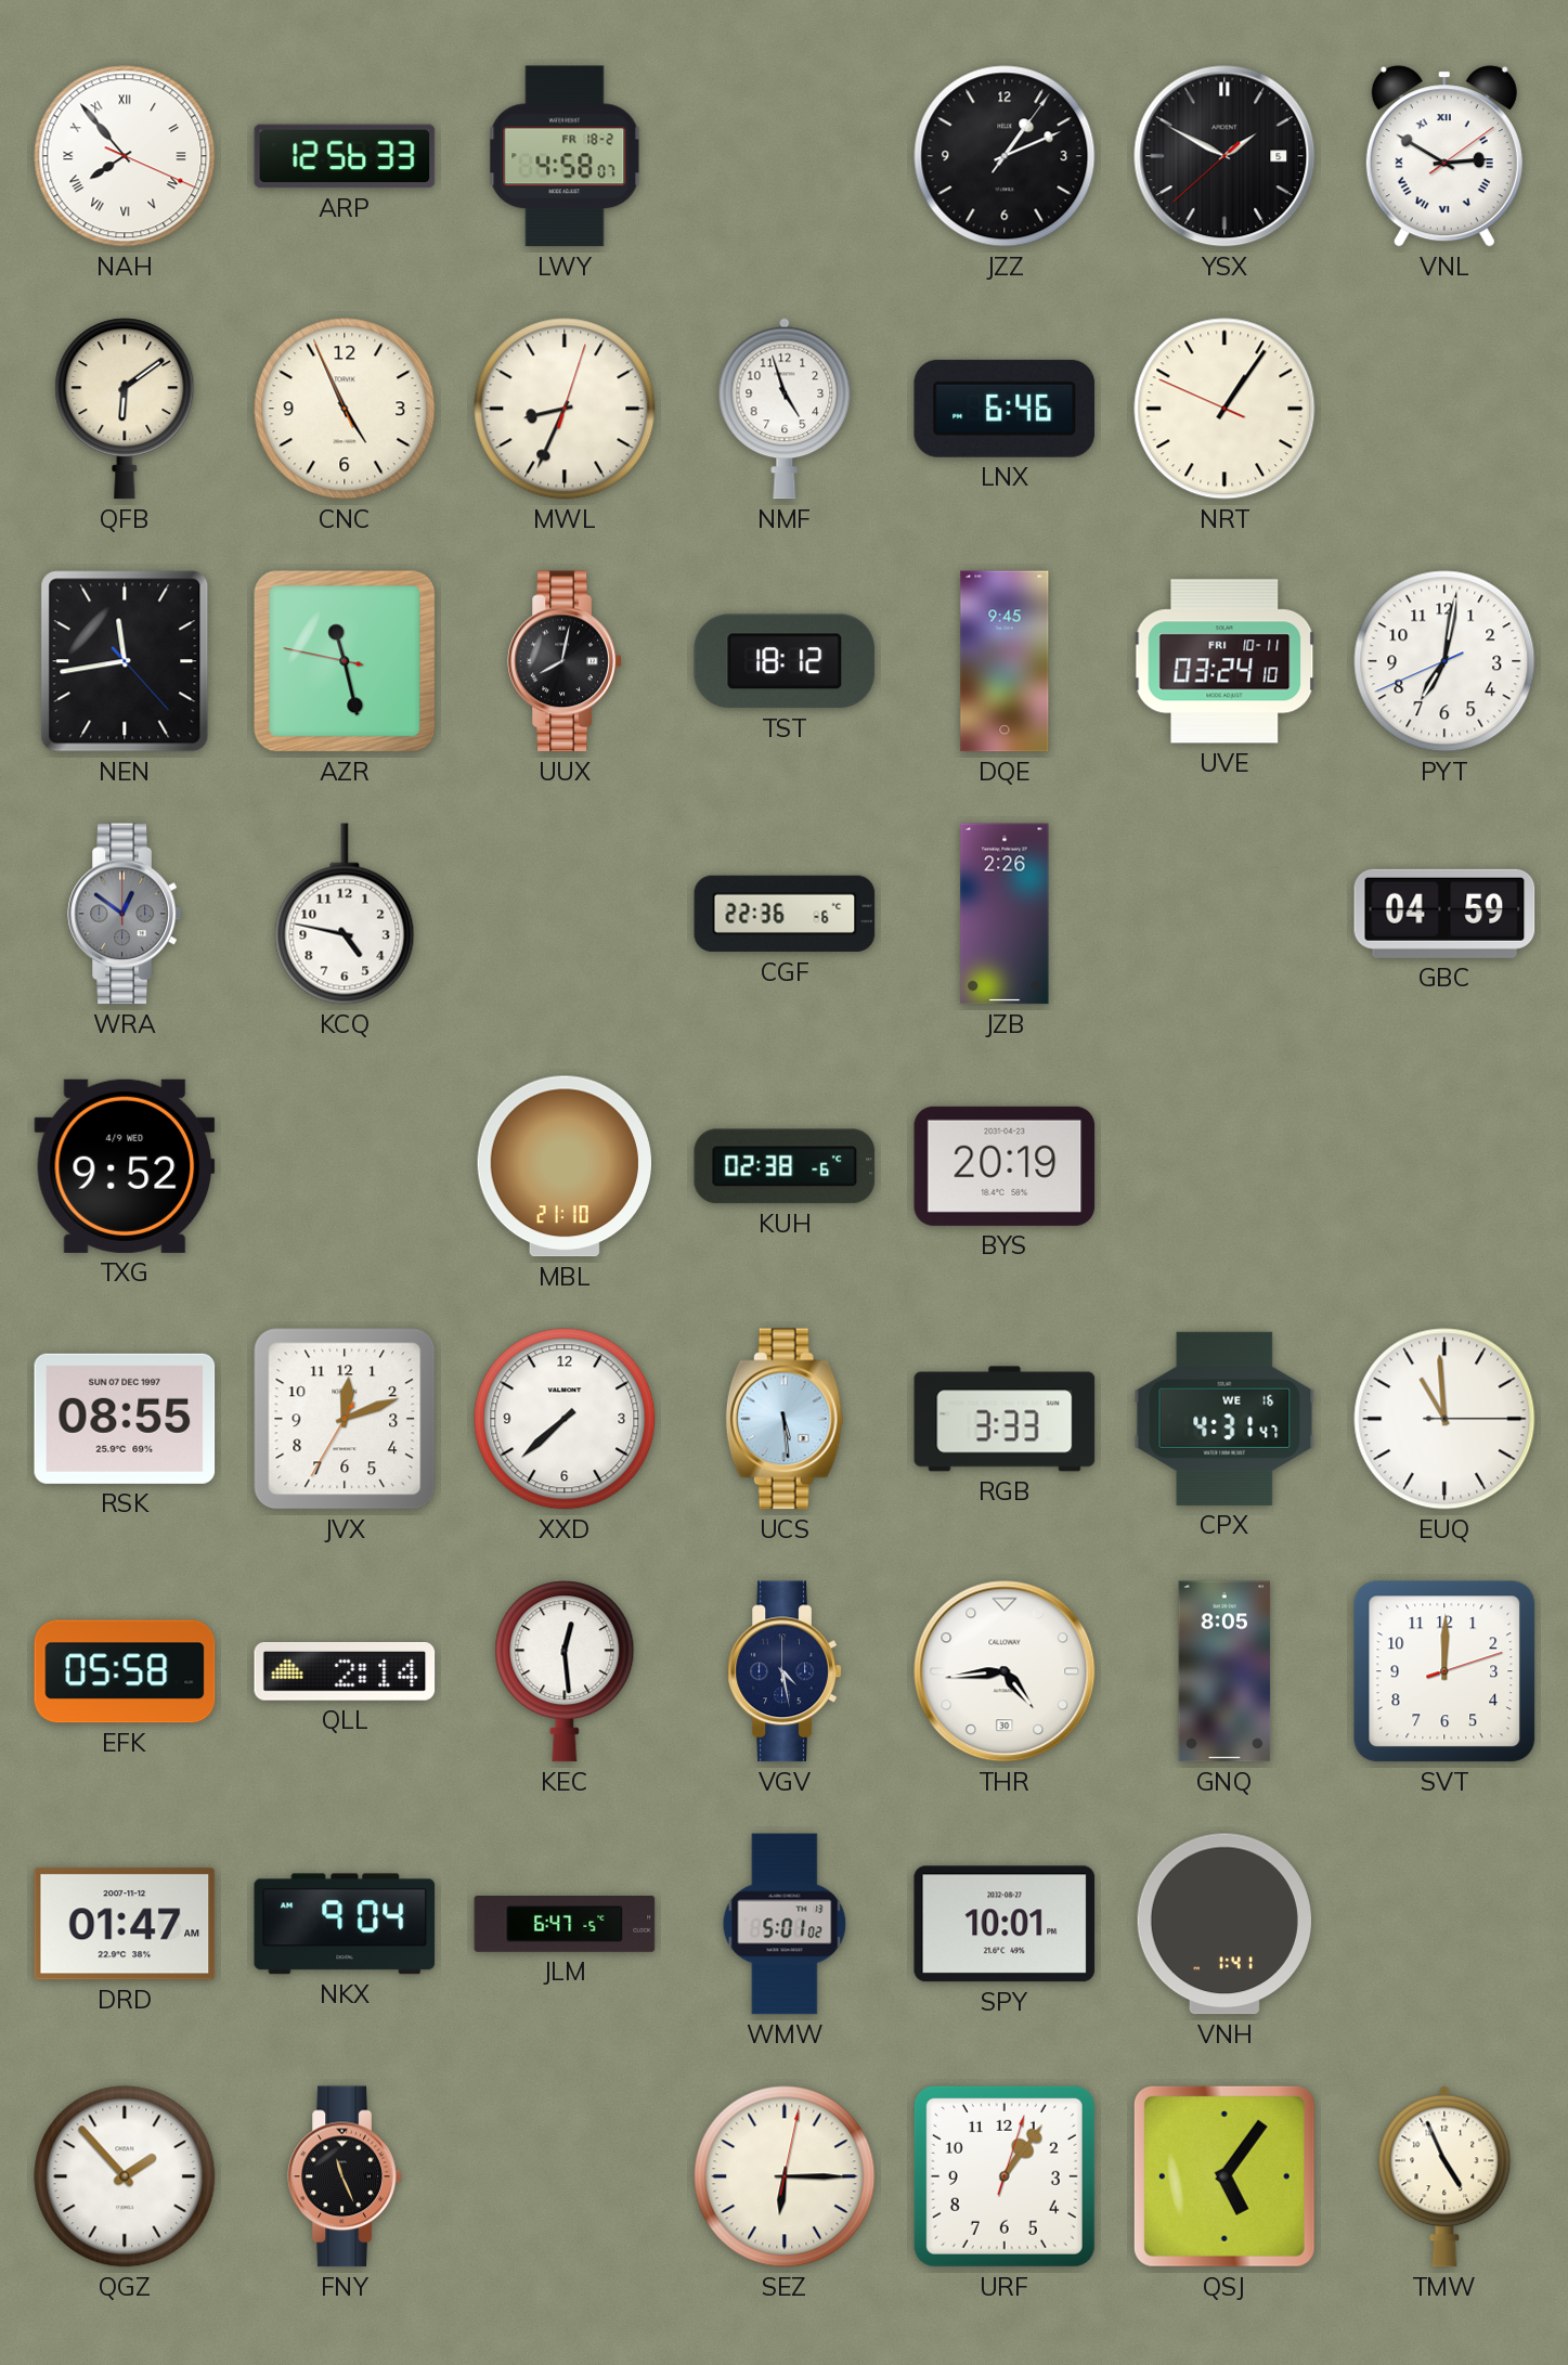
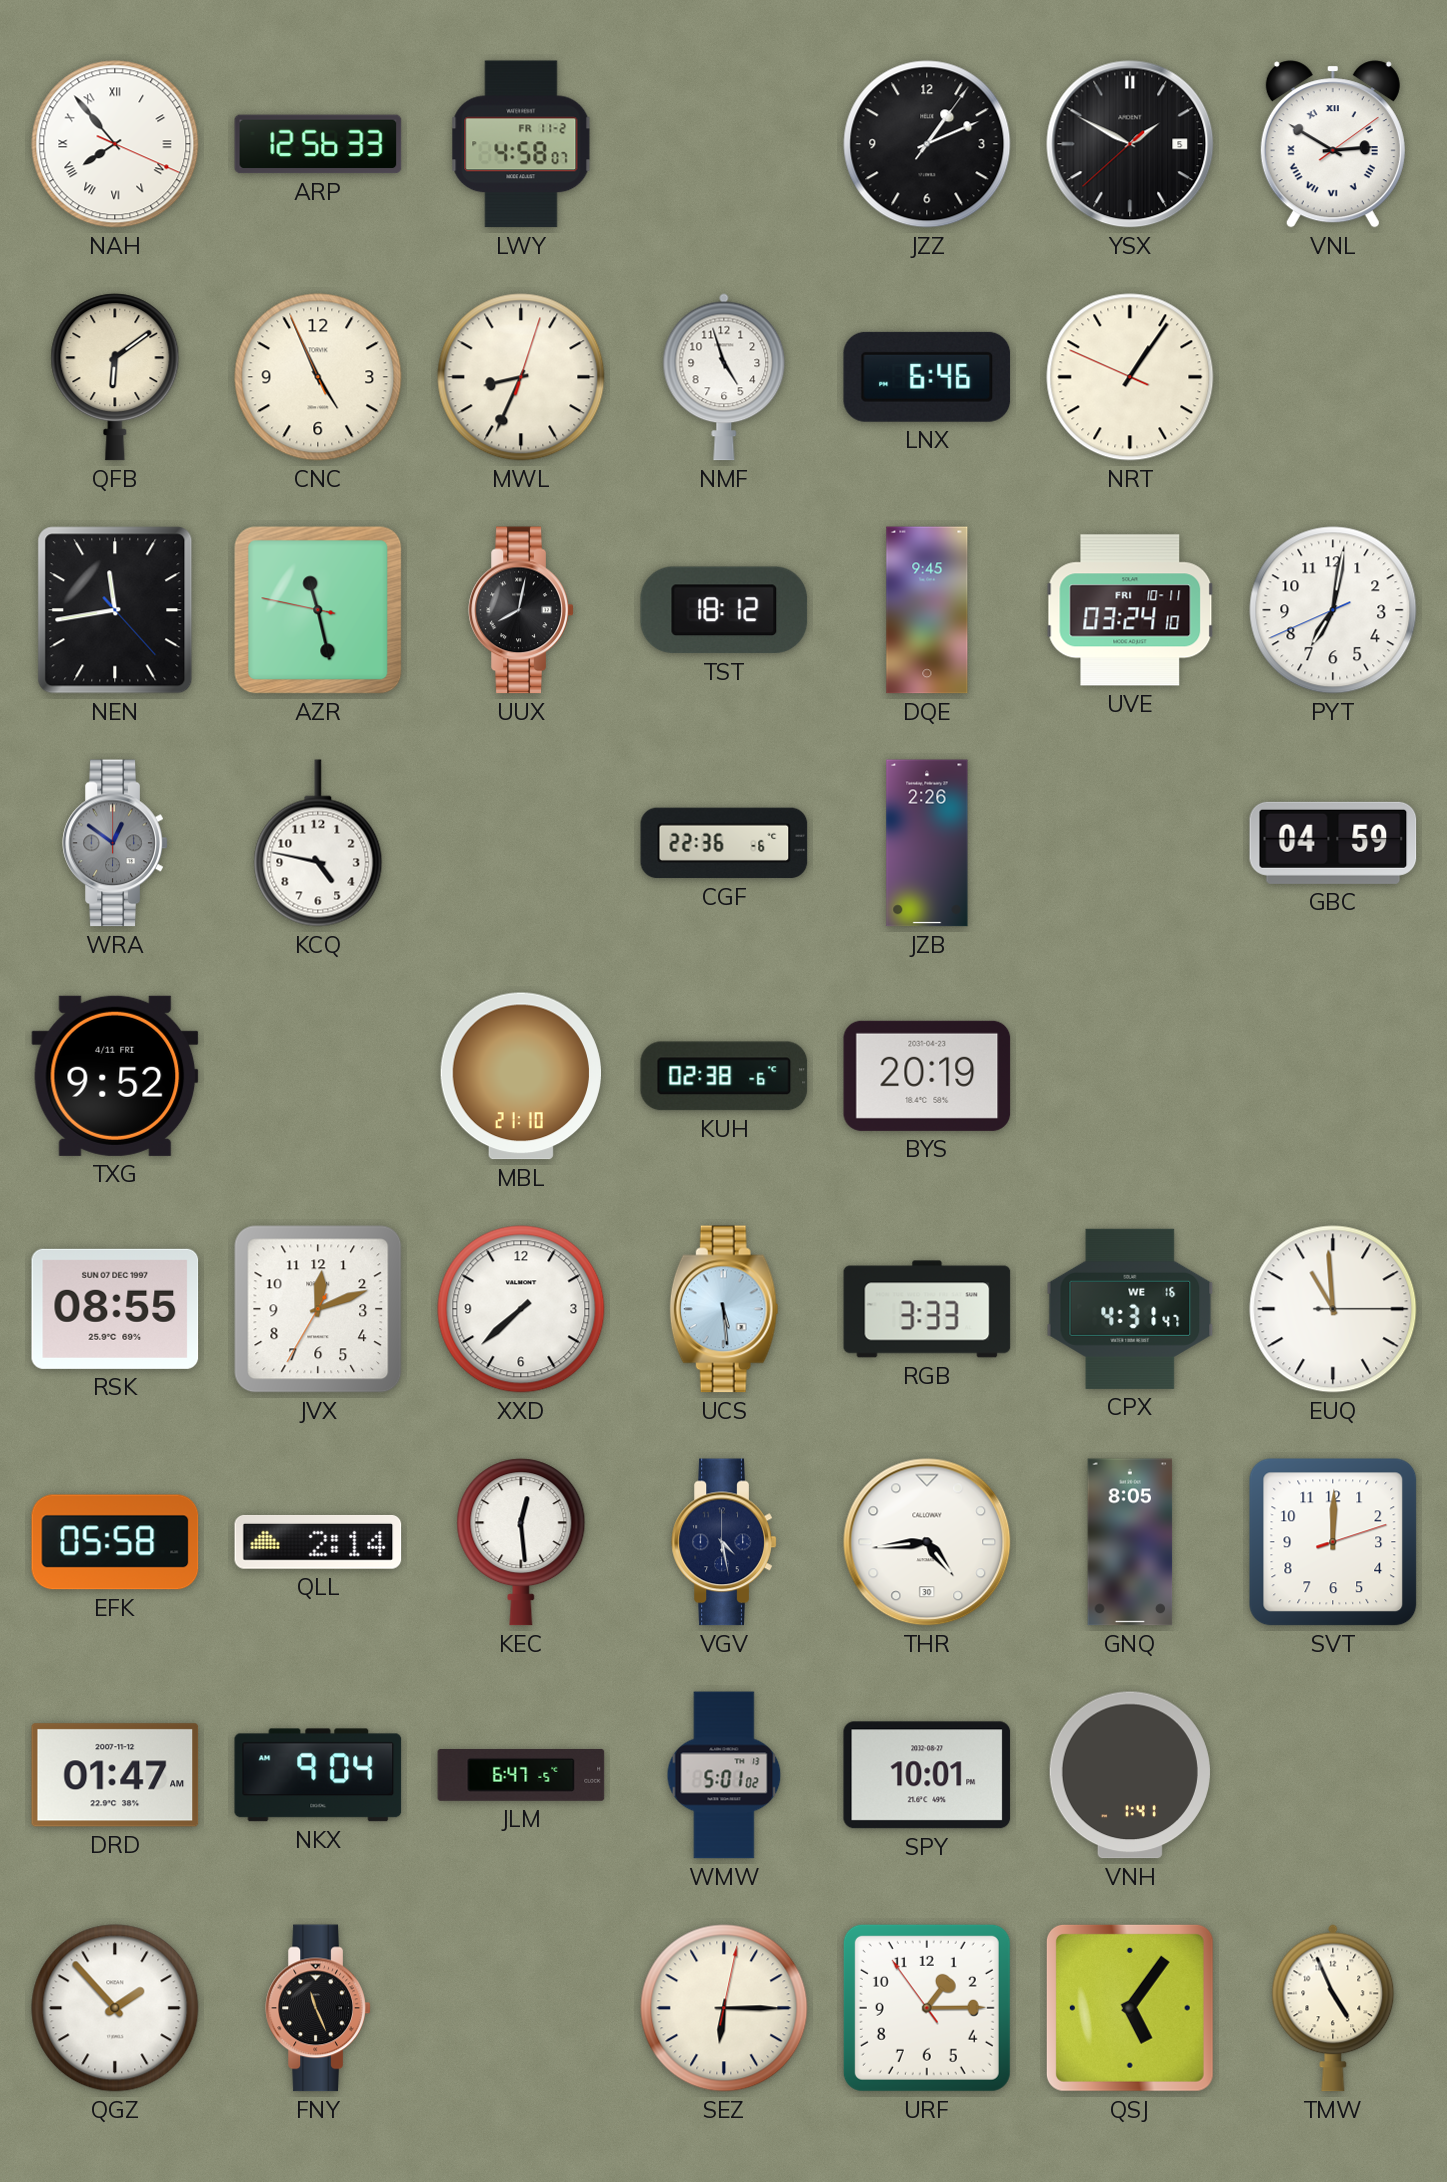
LWY date: FR 18-2 -> FR 11-2
TXG date: 4/9 WED -> 4/11 FRI
URF: 1:06 -> 1:14
